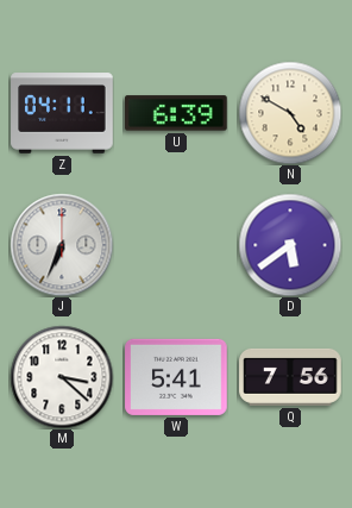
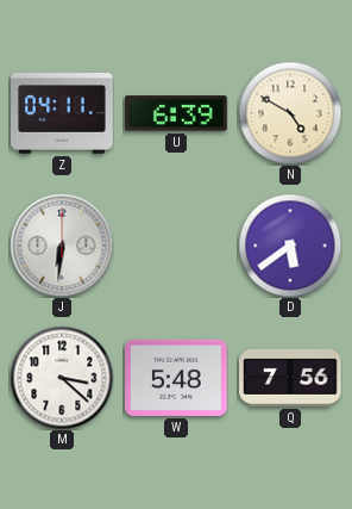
J: 6:34 -> 6:31
W: 5:41 -> 5:48
